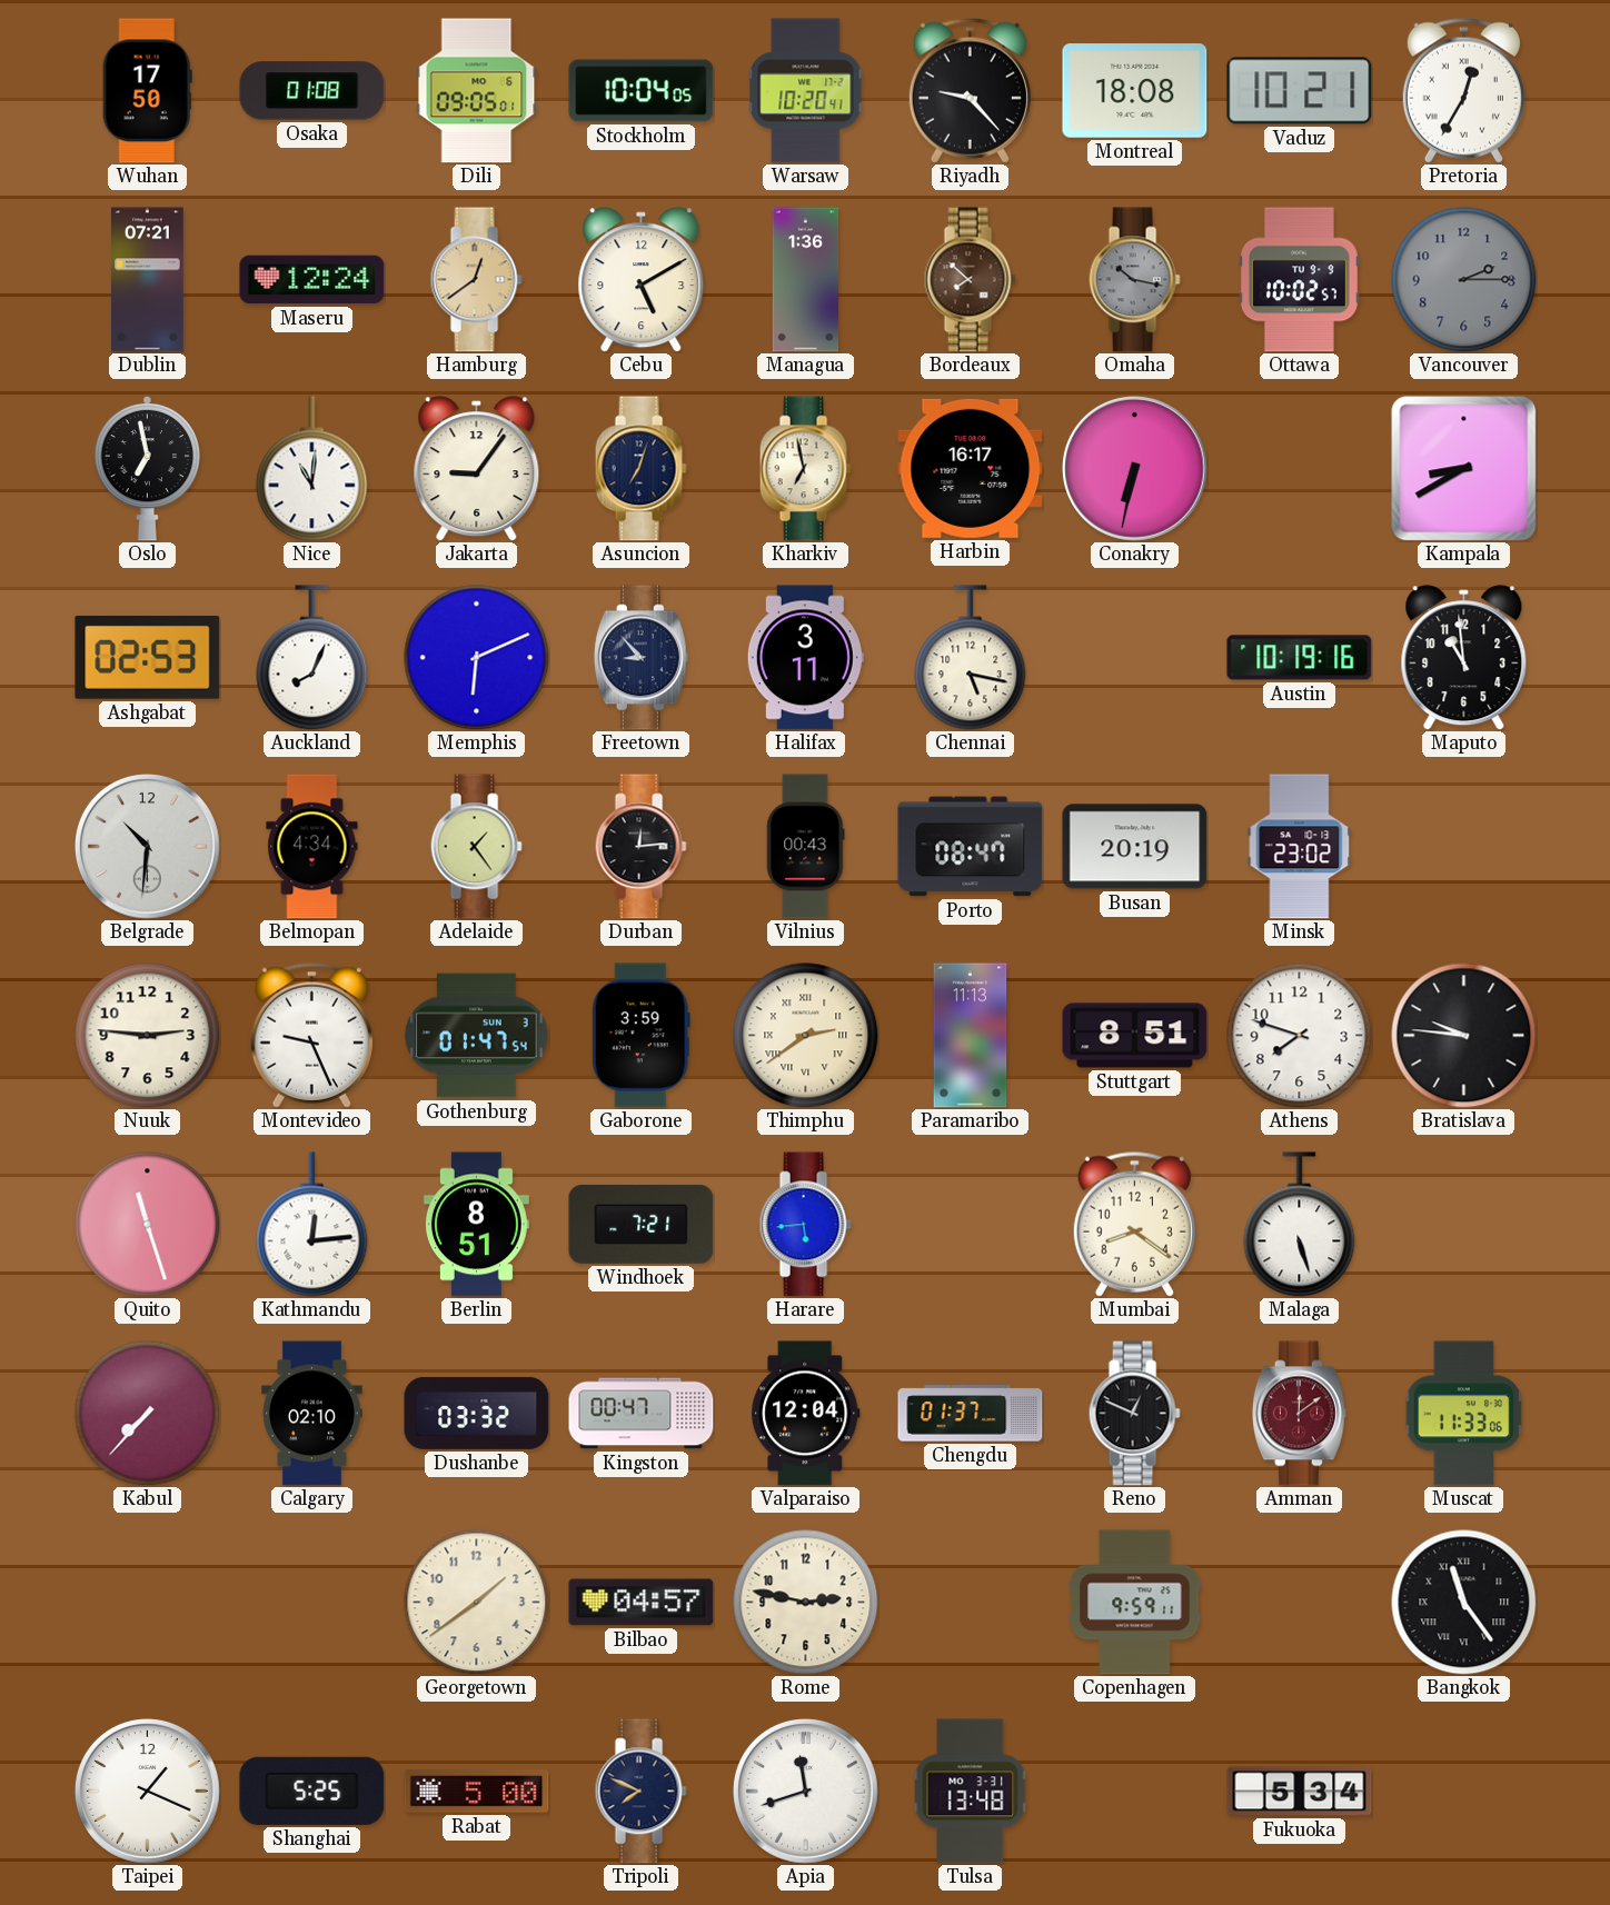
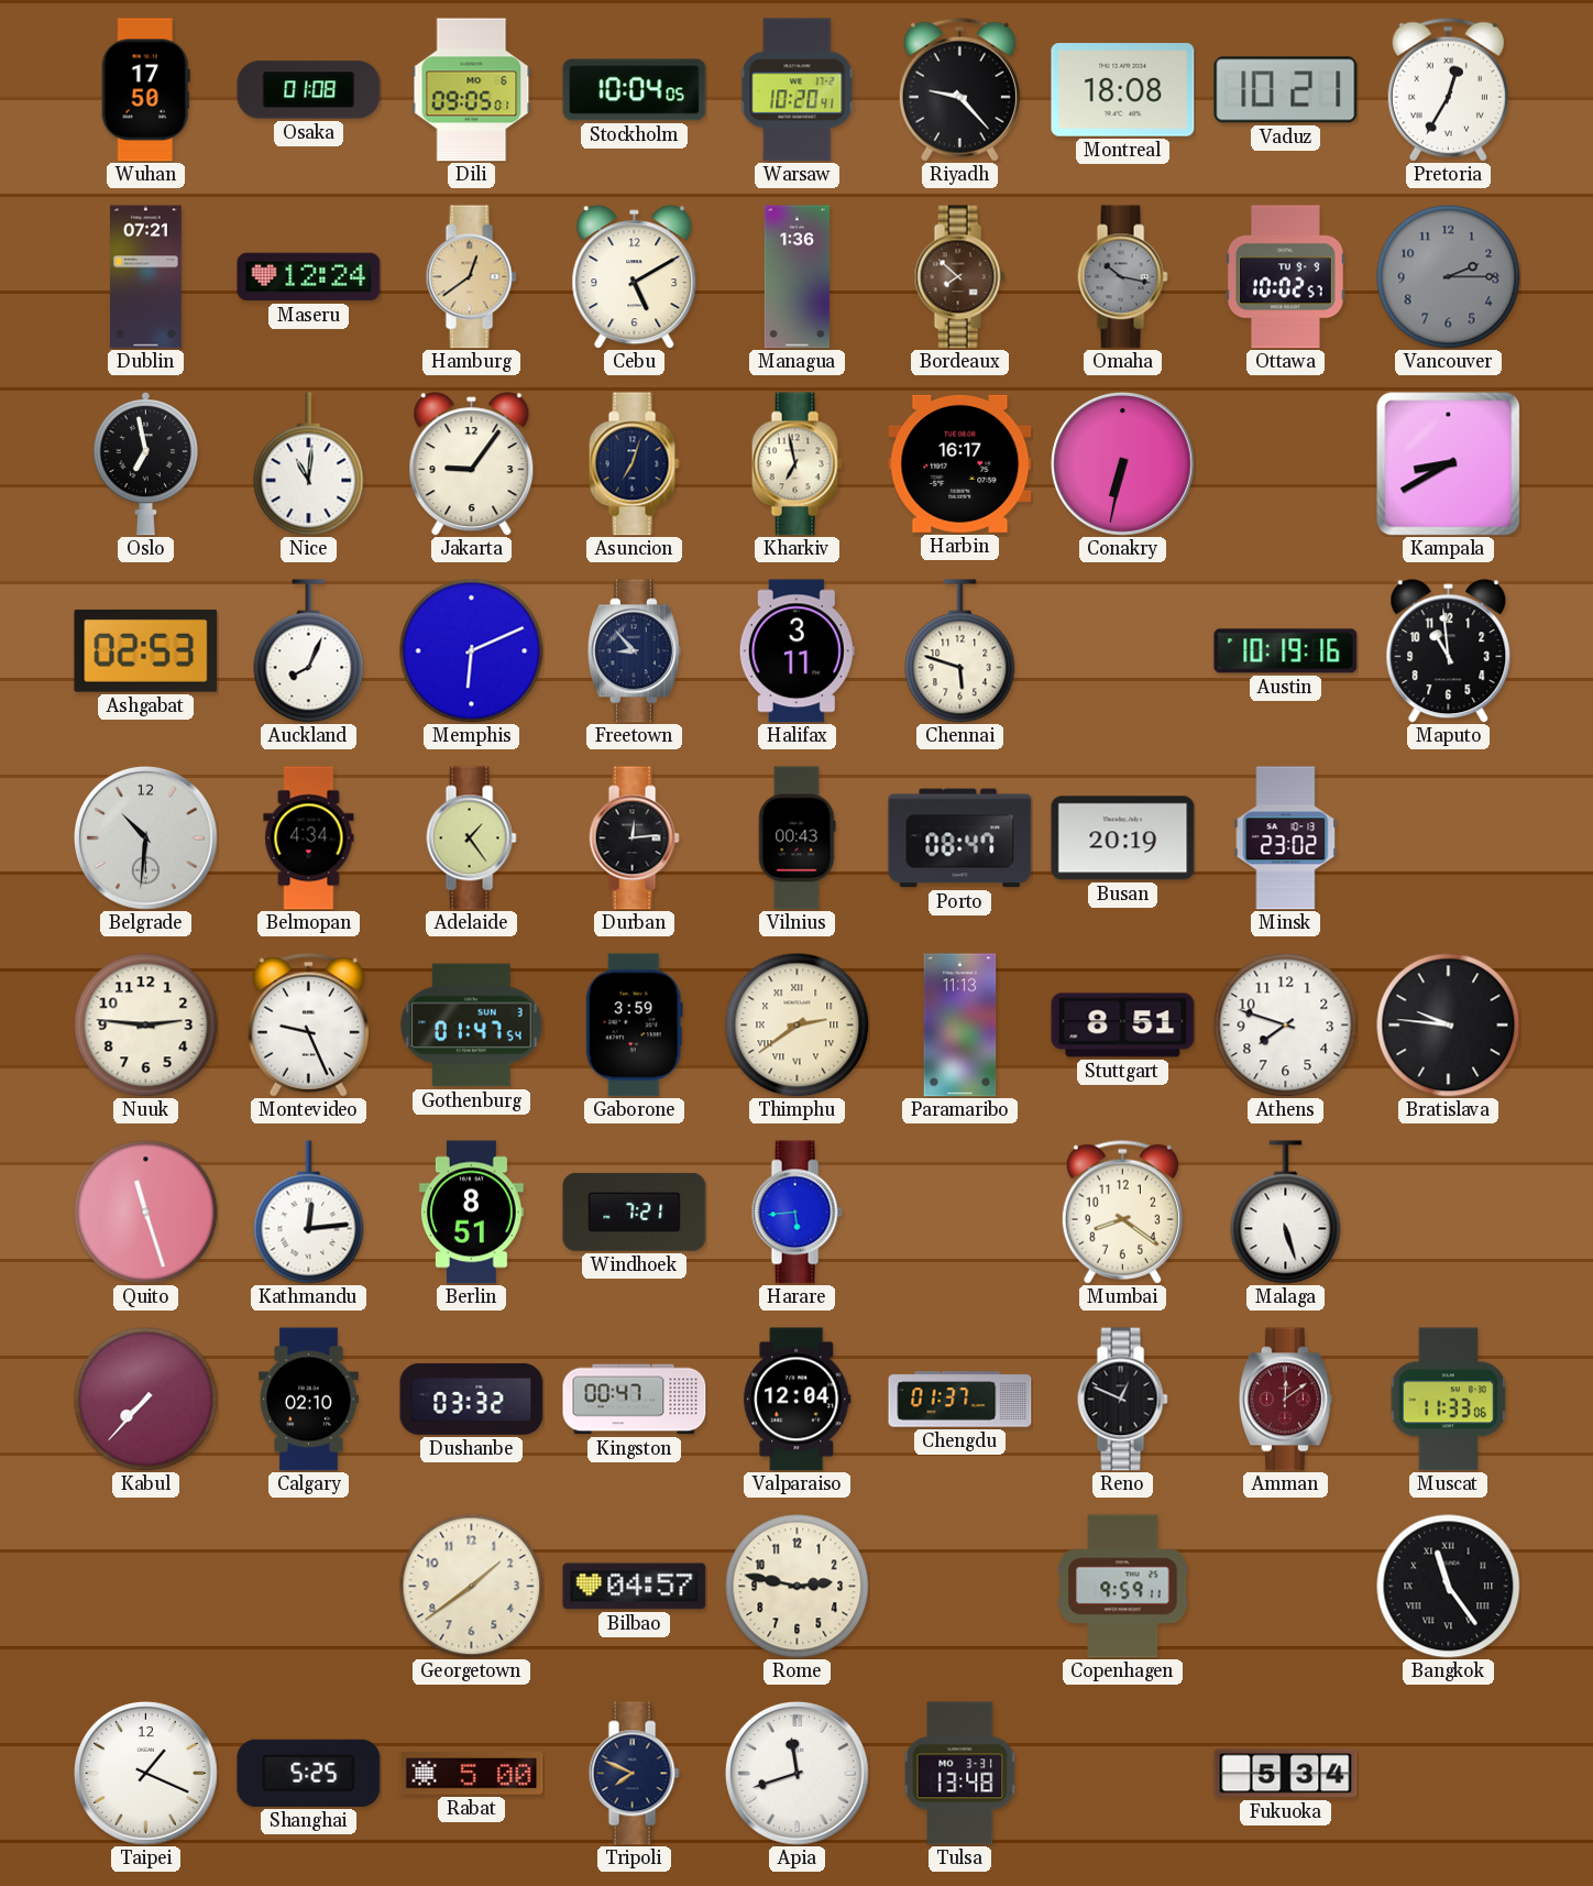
Chennai: 5:17 -> 5:48
